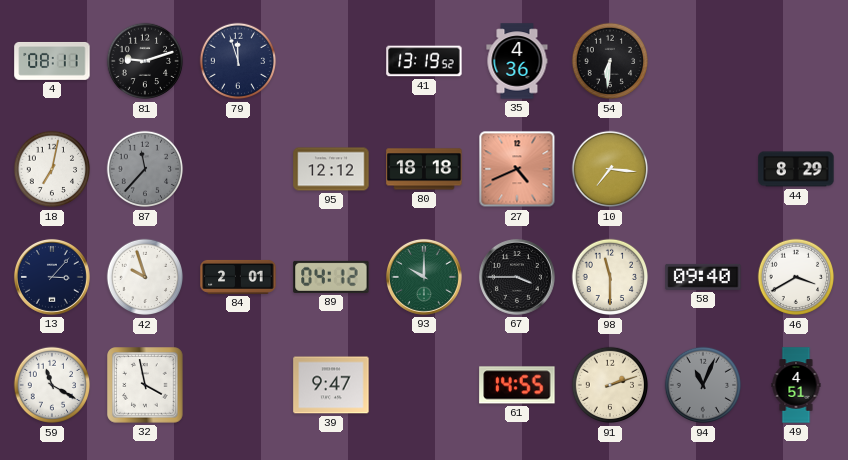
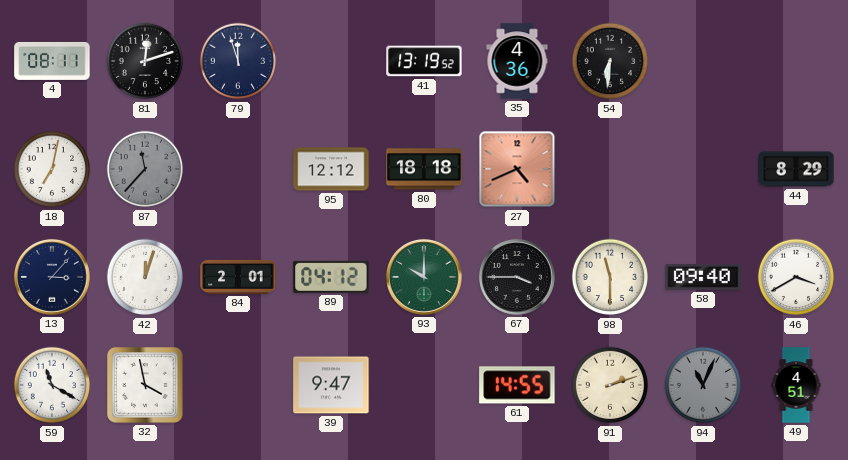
81: 9:12 -> 12:12
10: 7:16 -> none
42: 9:57 -> 12:03
